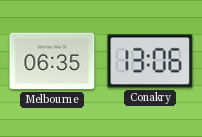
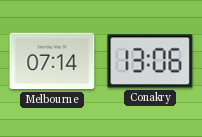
Melbourne: 06:35 -> 07:14
